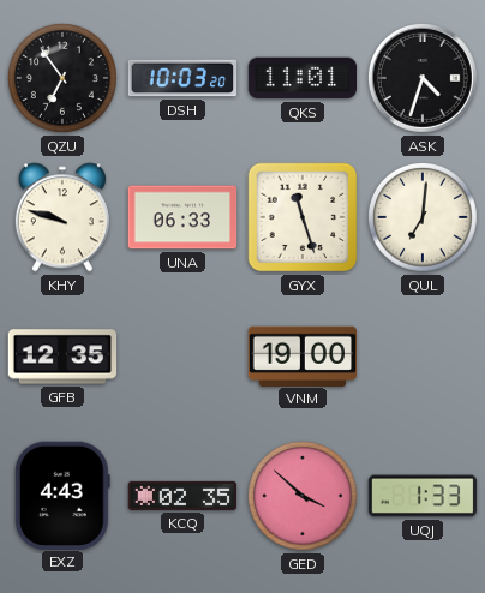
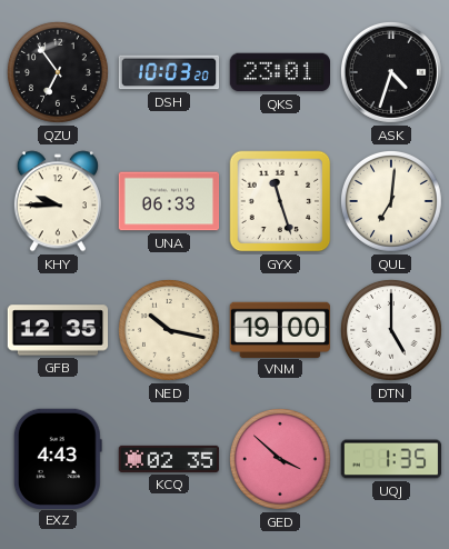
QKS: 11:01 -> 23:01
KHY: 9:48 -> 9:45
NED: none -> 10:17
DTN: none -> 5:00
UQJ: 1:33 -> 1:35
